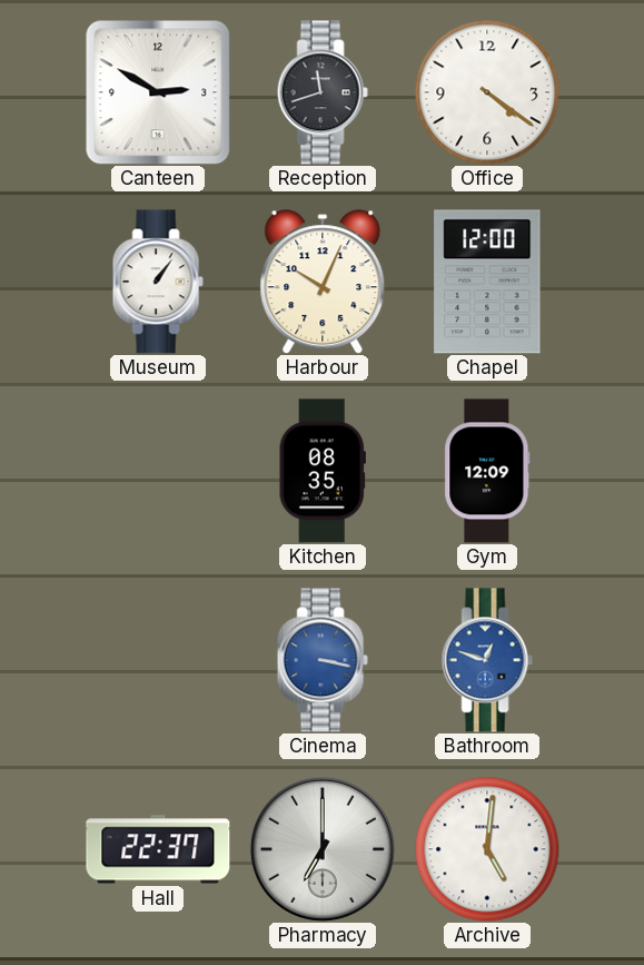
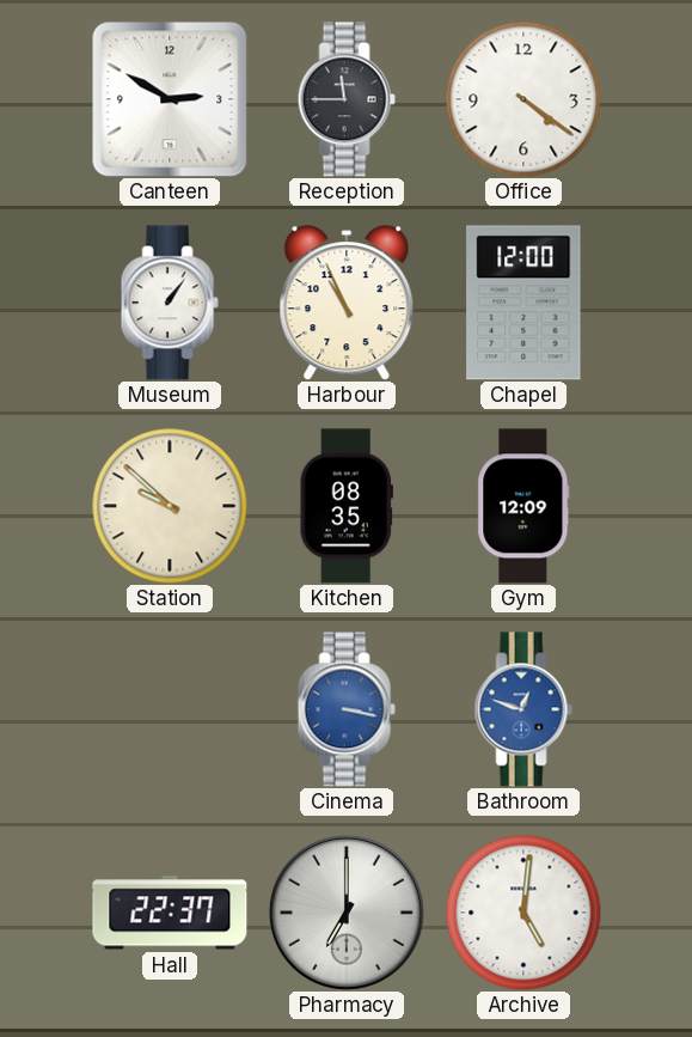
Reception: 11:42 -> 11:45
Harbour: 10:04 -> 10:56
Station: none -> 9:52
